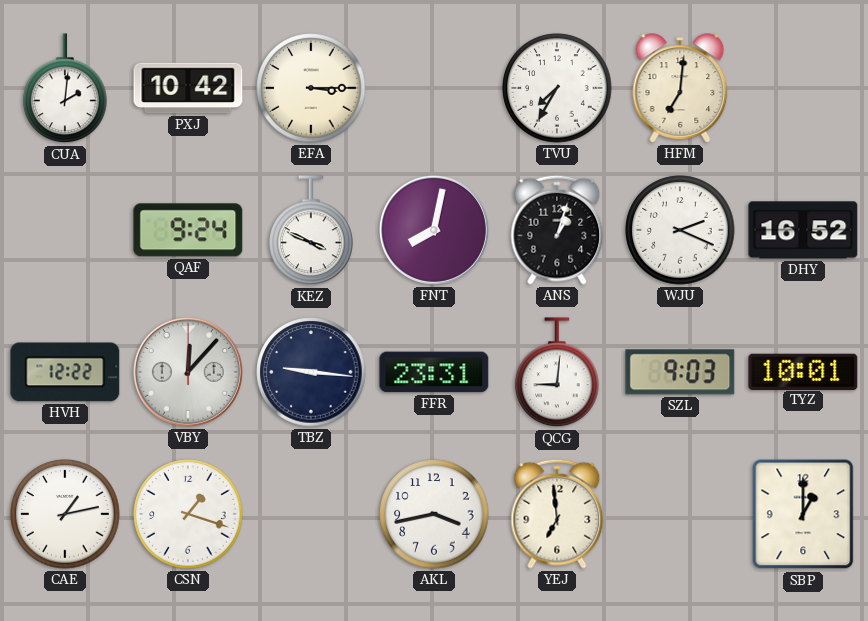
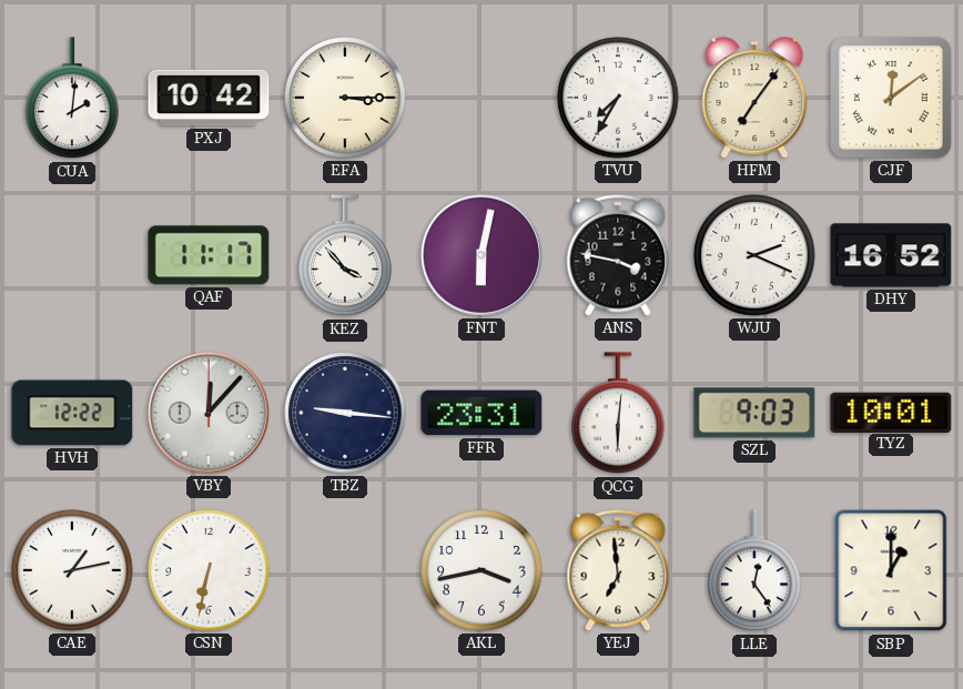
HFM: 7:01 -> 7:06
CJF: none -> 12:09
QAF: 9:24 -> 11:17
KEZ: 3:49 -> 3:53
FNT: 8:02 -> 6:02
ANS: 1:03 -> 3:47
QCG: 9:01 -> 6:01
CSN: 1:18 -> 6:32
LLE: none -> 12:24
